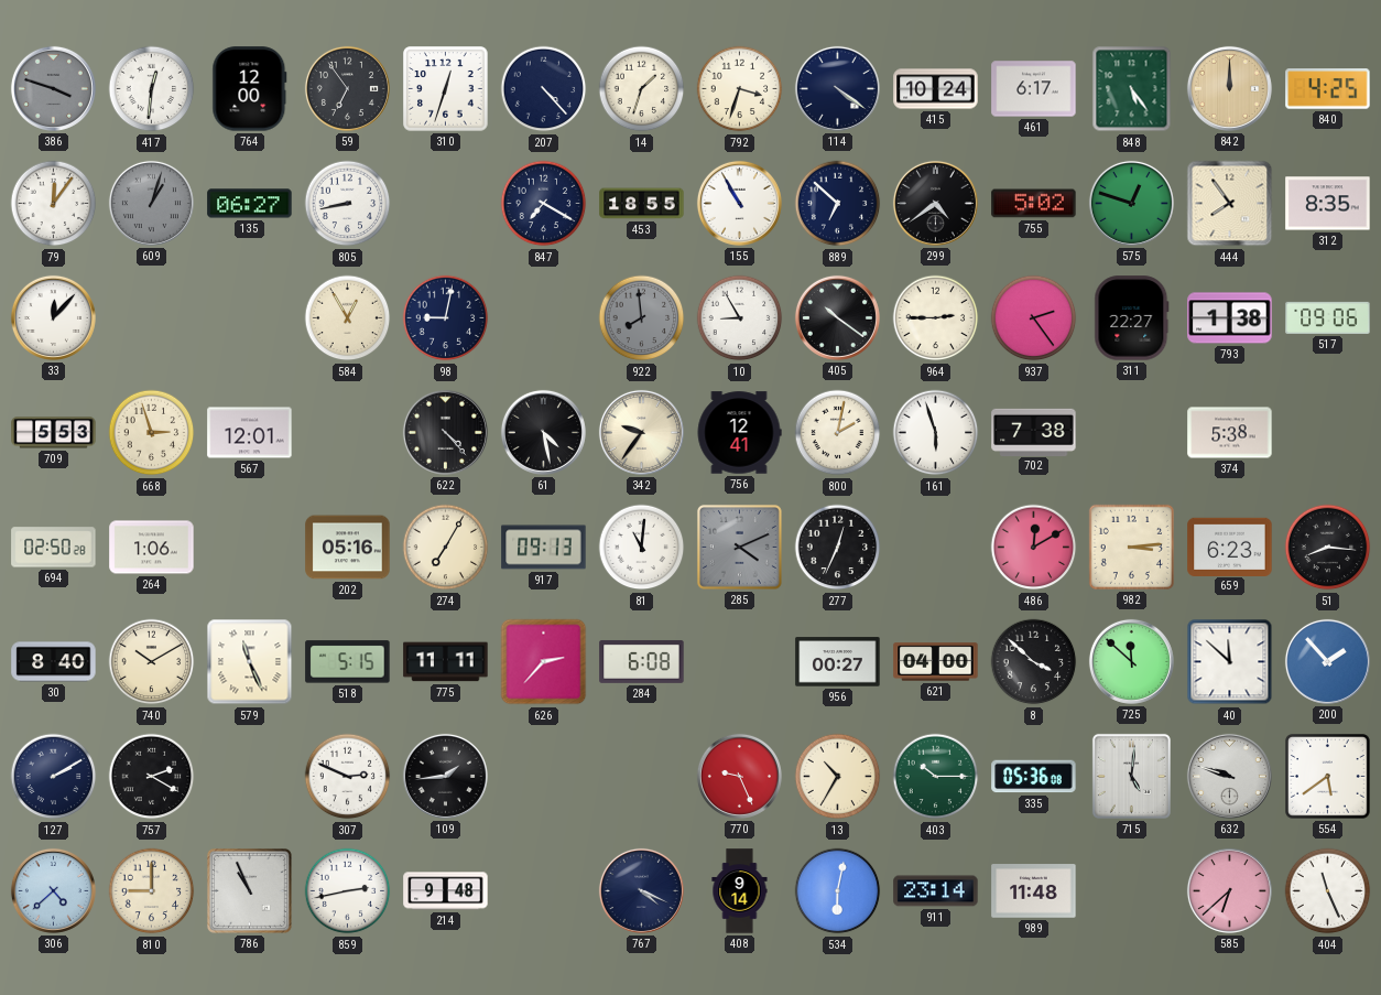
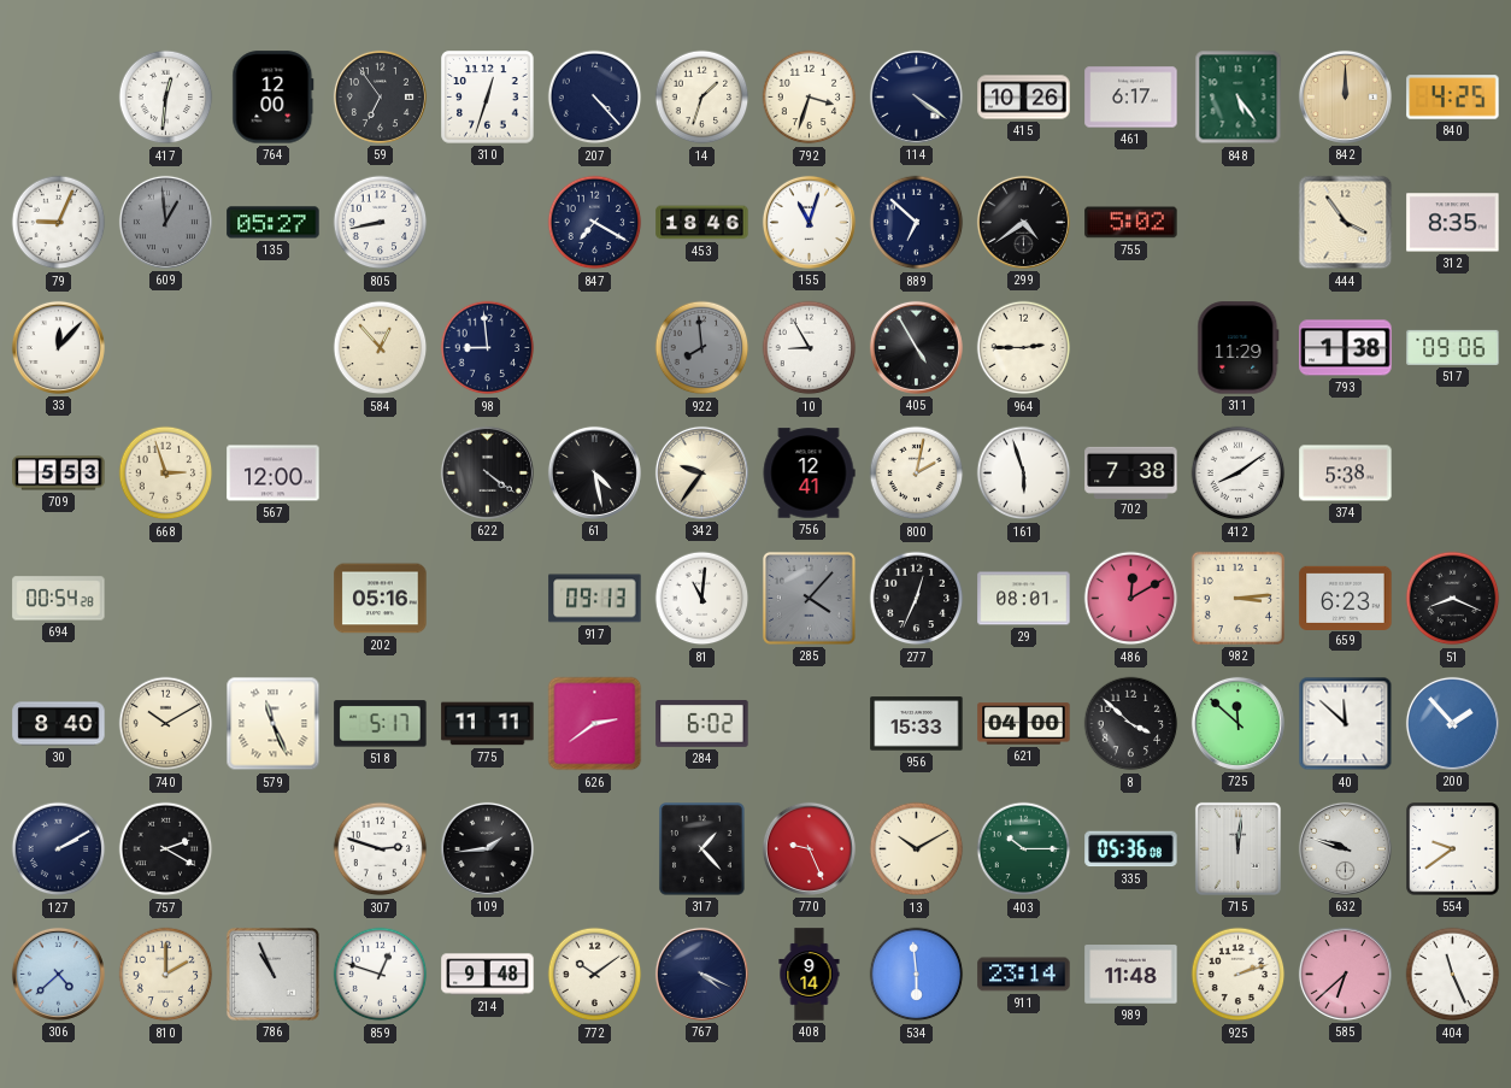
386: 3:48 -> none
415: 10:24 -> 10:26
79: 12:06 -> 9:04
609: 1:03 -> 12:59
135: 06:27 -> 05:27
453: 18:55 -> 18:46
155: 10:55 -> 11:03
575: 12:48 -> none
444: 7:54 -> 3:54
584: 12:55 -> 12:53
98: 9:02 -> 8:59
405: 10:21 -> 4:55
937: 2:24 -> none
311: 22:27 -> 11:29
567: 12:01 -> 12:00
622: 4:23 -> 4:21
412: none -> 8:09
694: 02:50 -> 00:54
264: 1:06 -> none
274: 7:05 -> none
285: 4:11 -> 4:07
29: none -> 08:01
51: 8:16 -> 8:19
518: 5:15 -> 5:17
626: 2:37 -> 2:39
284: 6:08 -> 6:02
956: 00:27 -> 15:33
307: 2:49 -> 2:48
317: none -> 1:23
13: 10:35 -> 10:10
715: 5:01 -> 12:01
554: 5:39 -> 9:39
810: 9:00 -> 2:00
859: 2:43 -> 12:48
772: none -> 10:09
534: 6:02 -> 5:59
925: none -> 2:12
